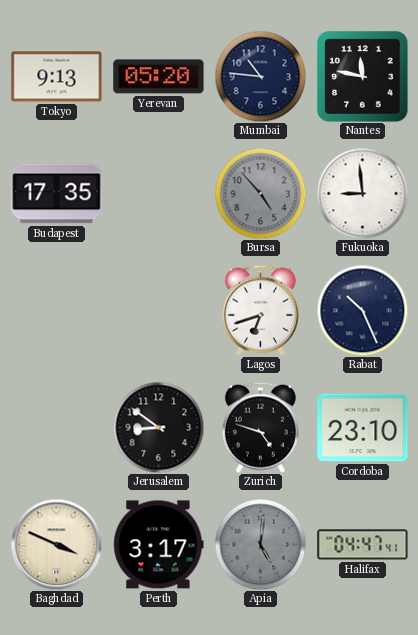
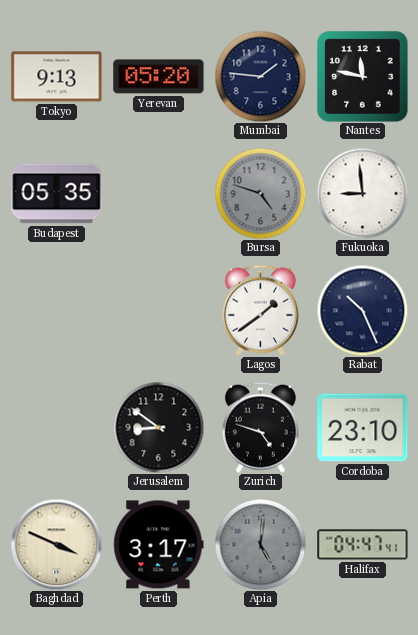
Mumbai: 10:46 -> 1:46
Budapest: 17:35 -> 05:35
Bursa: 4:53 -> 4:48
Lagos: 6:42 -> 1:39
